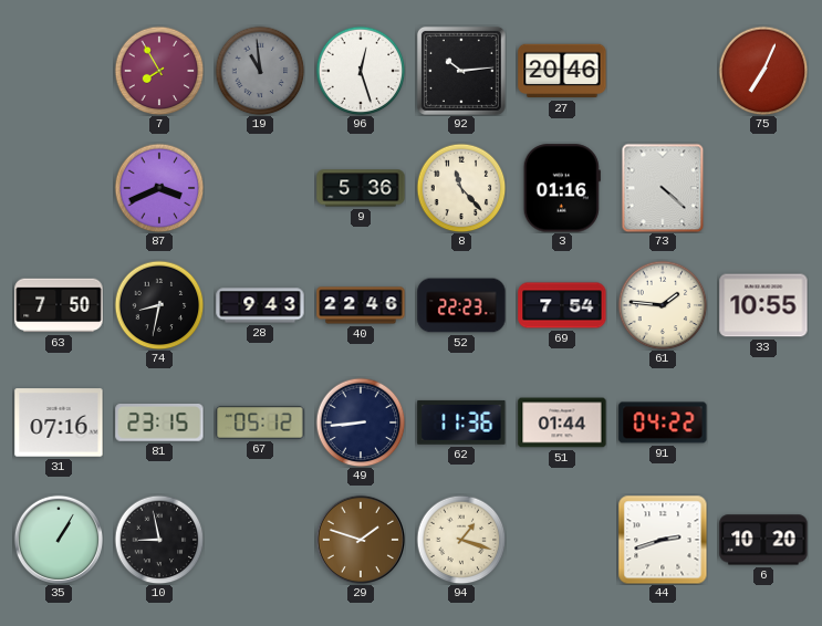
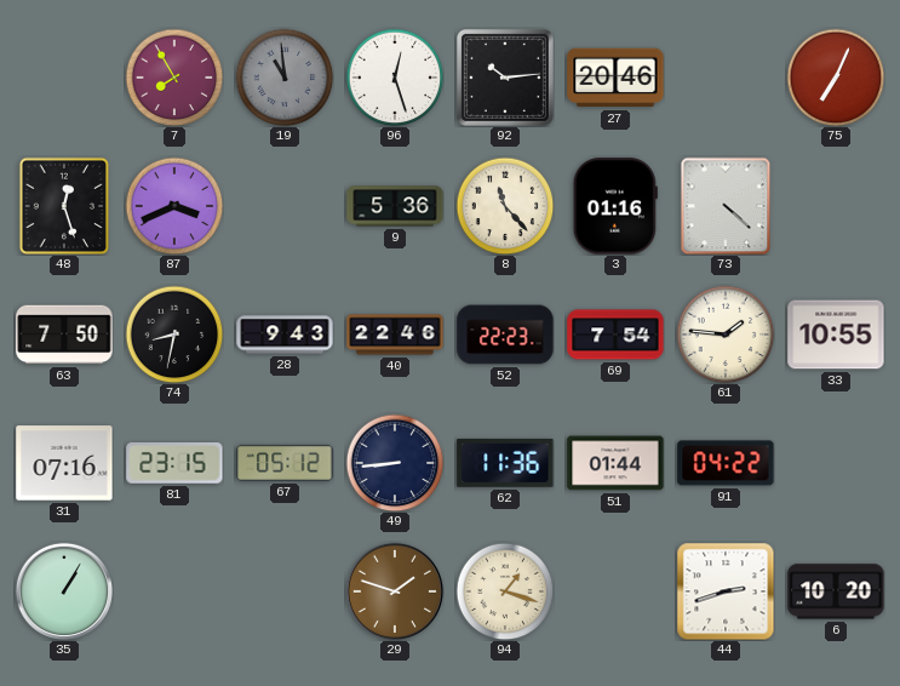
48: none -> 12:27
10: 8:58 -> none
